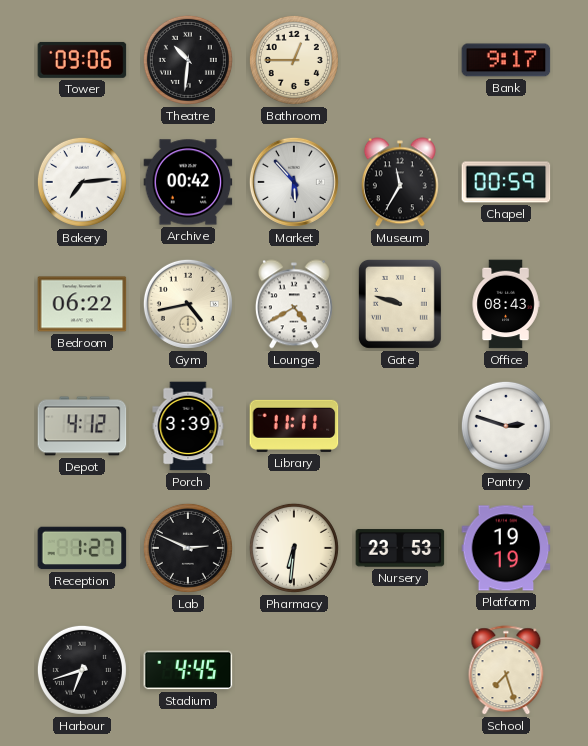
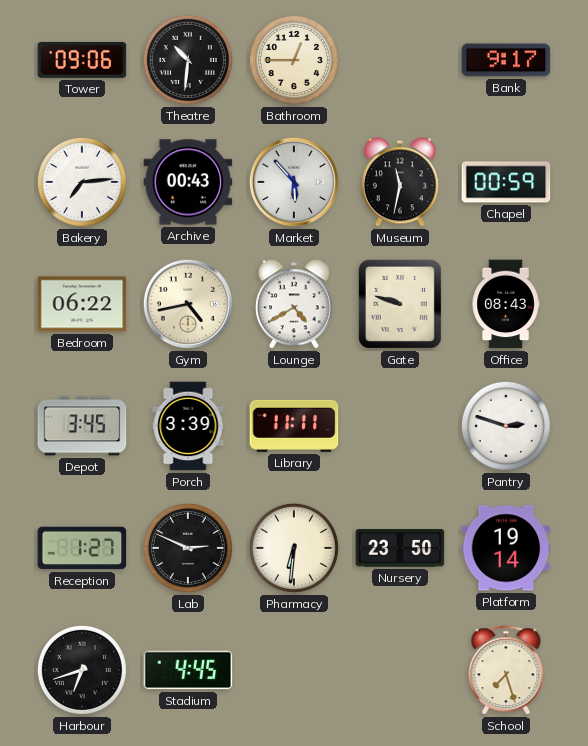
Archive: 00:42 -> 00:43
Museum: 11:35 -> 11:32
Depot: 4:12 -> 3:45
Nursery: 23:53 -> 23:50
Platform: 19:19 -> 19:14
